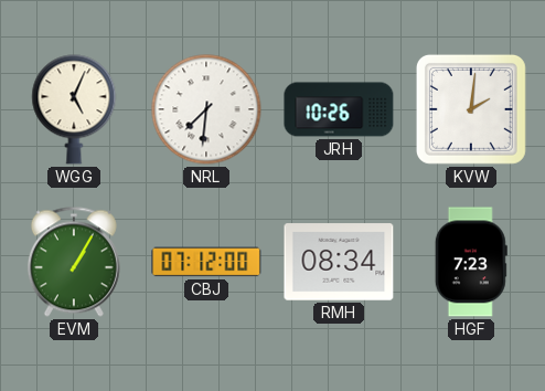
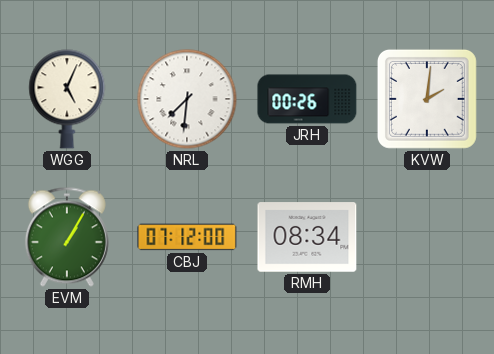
JRH: 10:26 -> 00:26
HGF: 7:23 -> none
